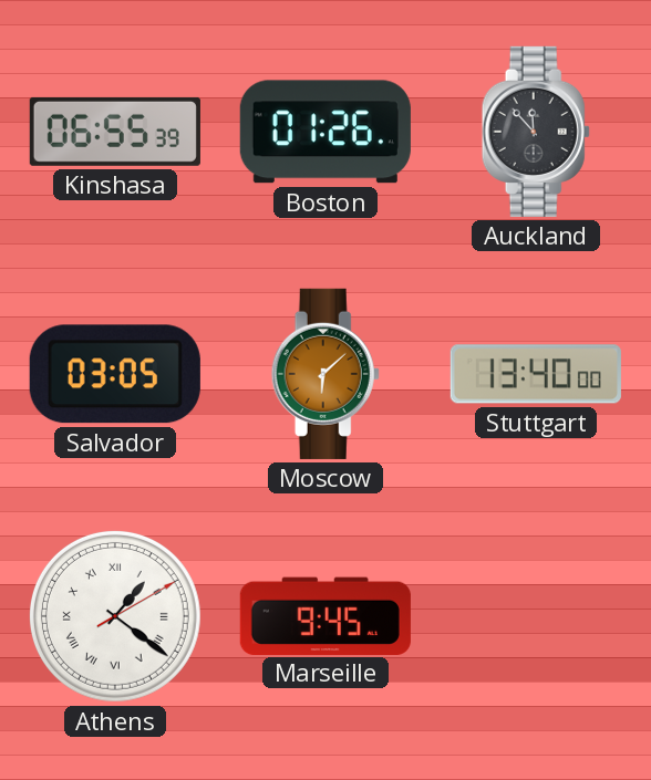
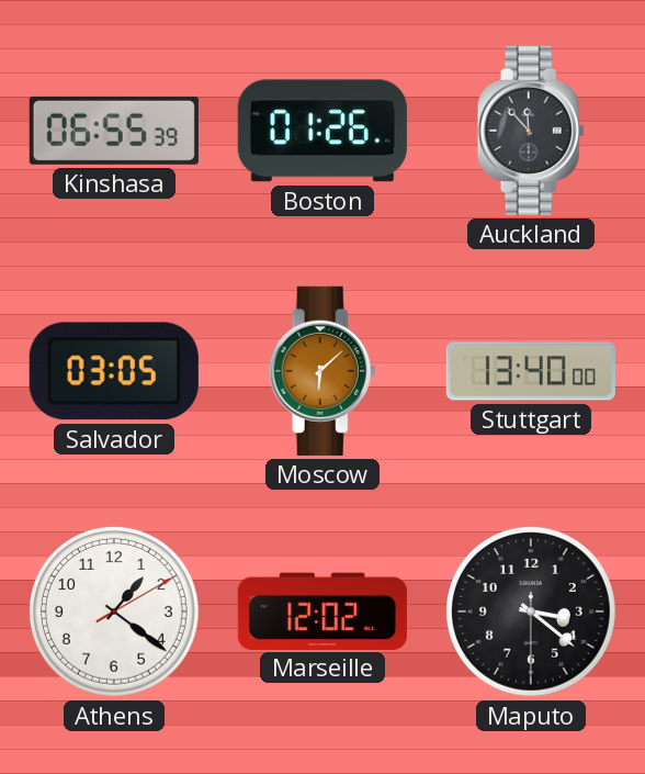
Athens numerals: Roman -> Arabic
Marseille: 9:45 -> 12:02
Maputo: none -> 3:21
